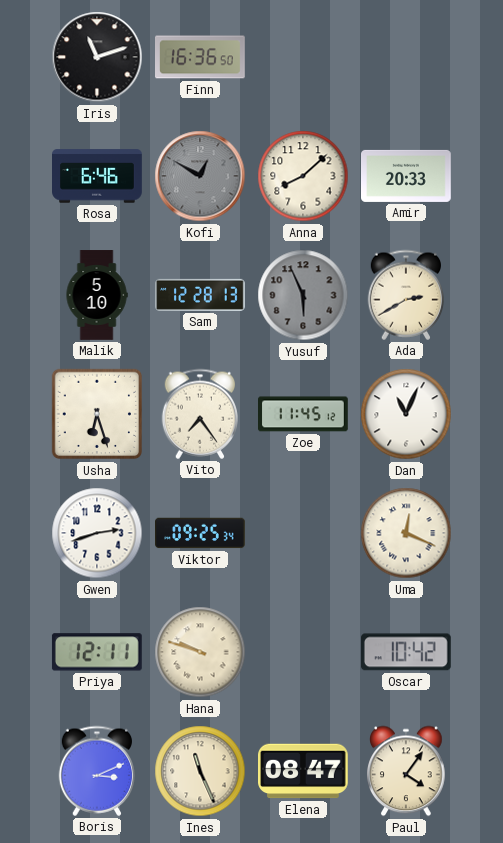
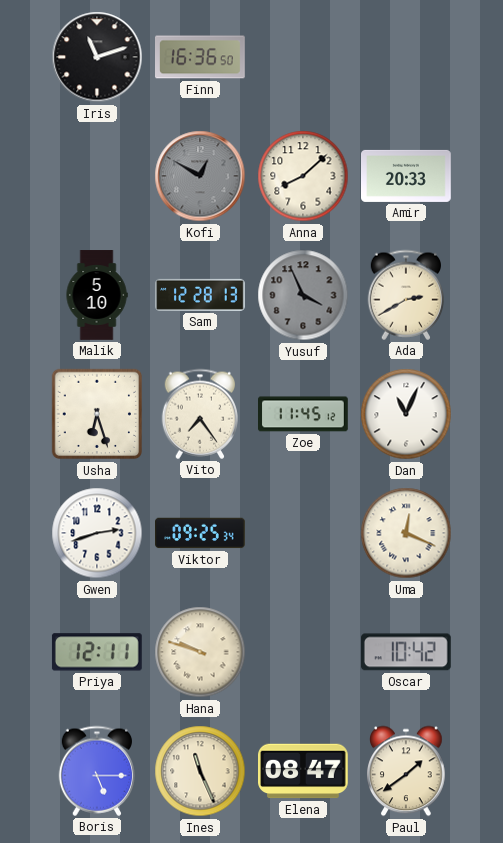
Rosa: 6:46 -> none
Yusuf: 5:56 -> 3:56
Boris: 3:11 -> 5:15
Paul: 4:06 -> 1:39
